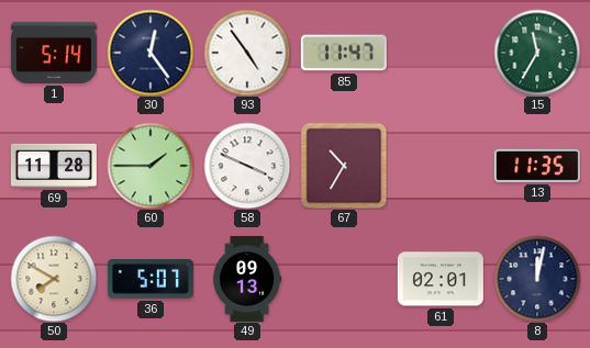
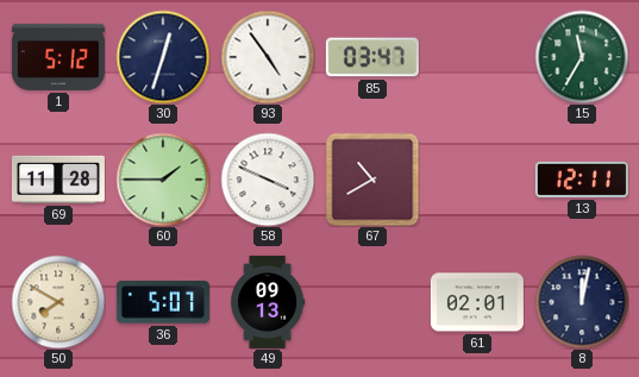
1: 5:14 -> 5:12
30: 12:24 -> 12:33
85: 11:47 -> 03:47
67: 10:35 -> 10:40
13: 11:35 -> 12:11
